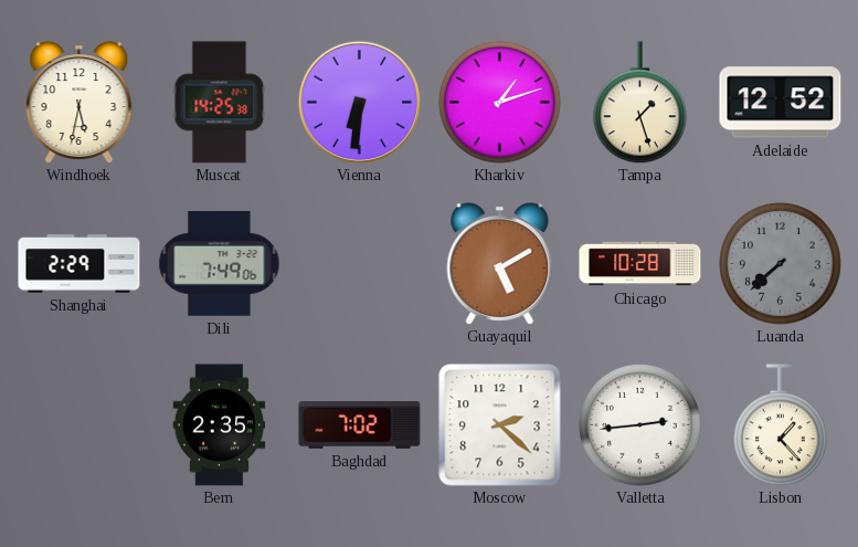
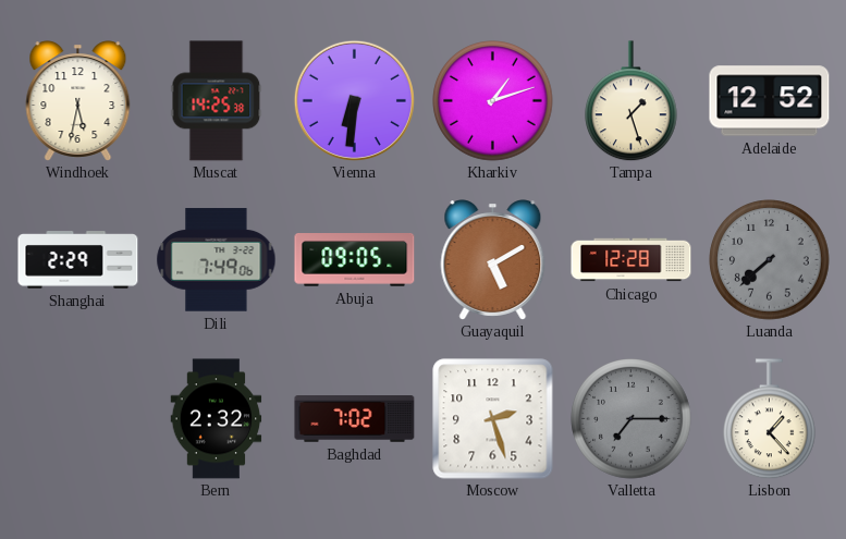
Abuja: none -> 09:05
Chicago: 10:28 -> 12:28
Bern: 2:35 -> 2:32
Moscow: 2:22 -> 2:27
Valletta: 2:44 -> 7:15
Valletta dial: white -> grey
